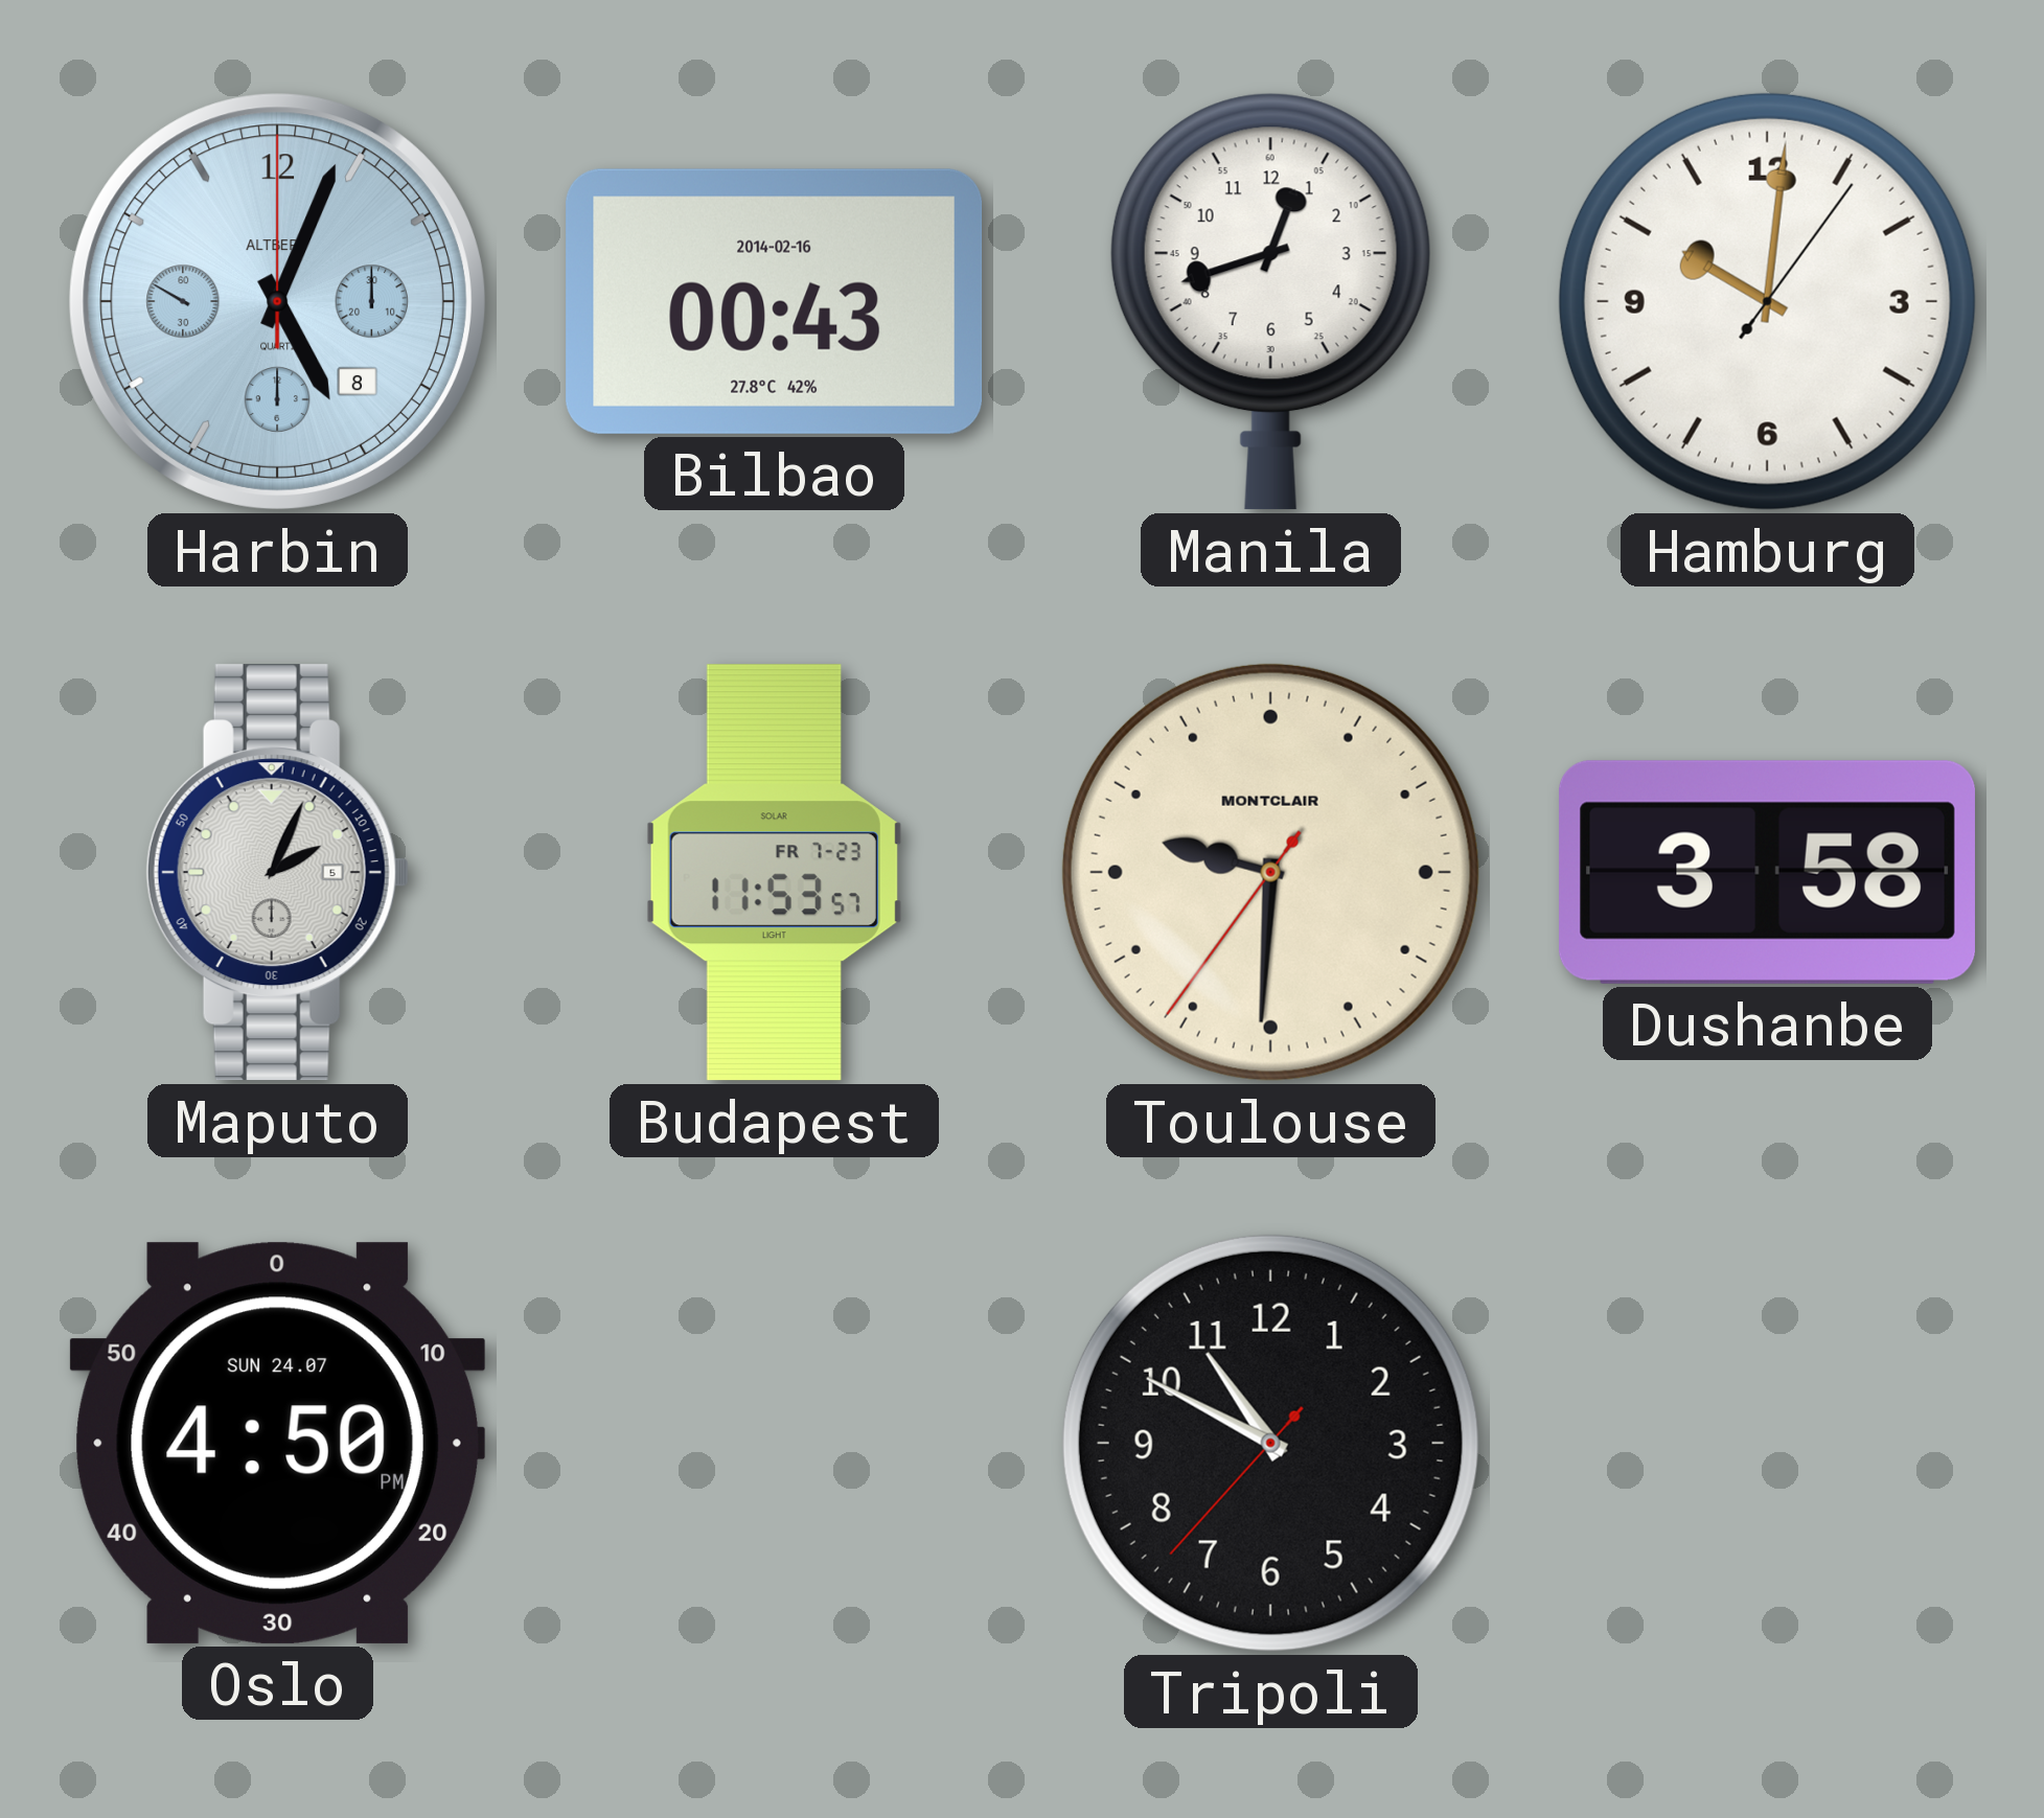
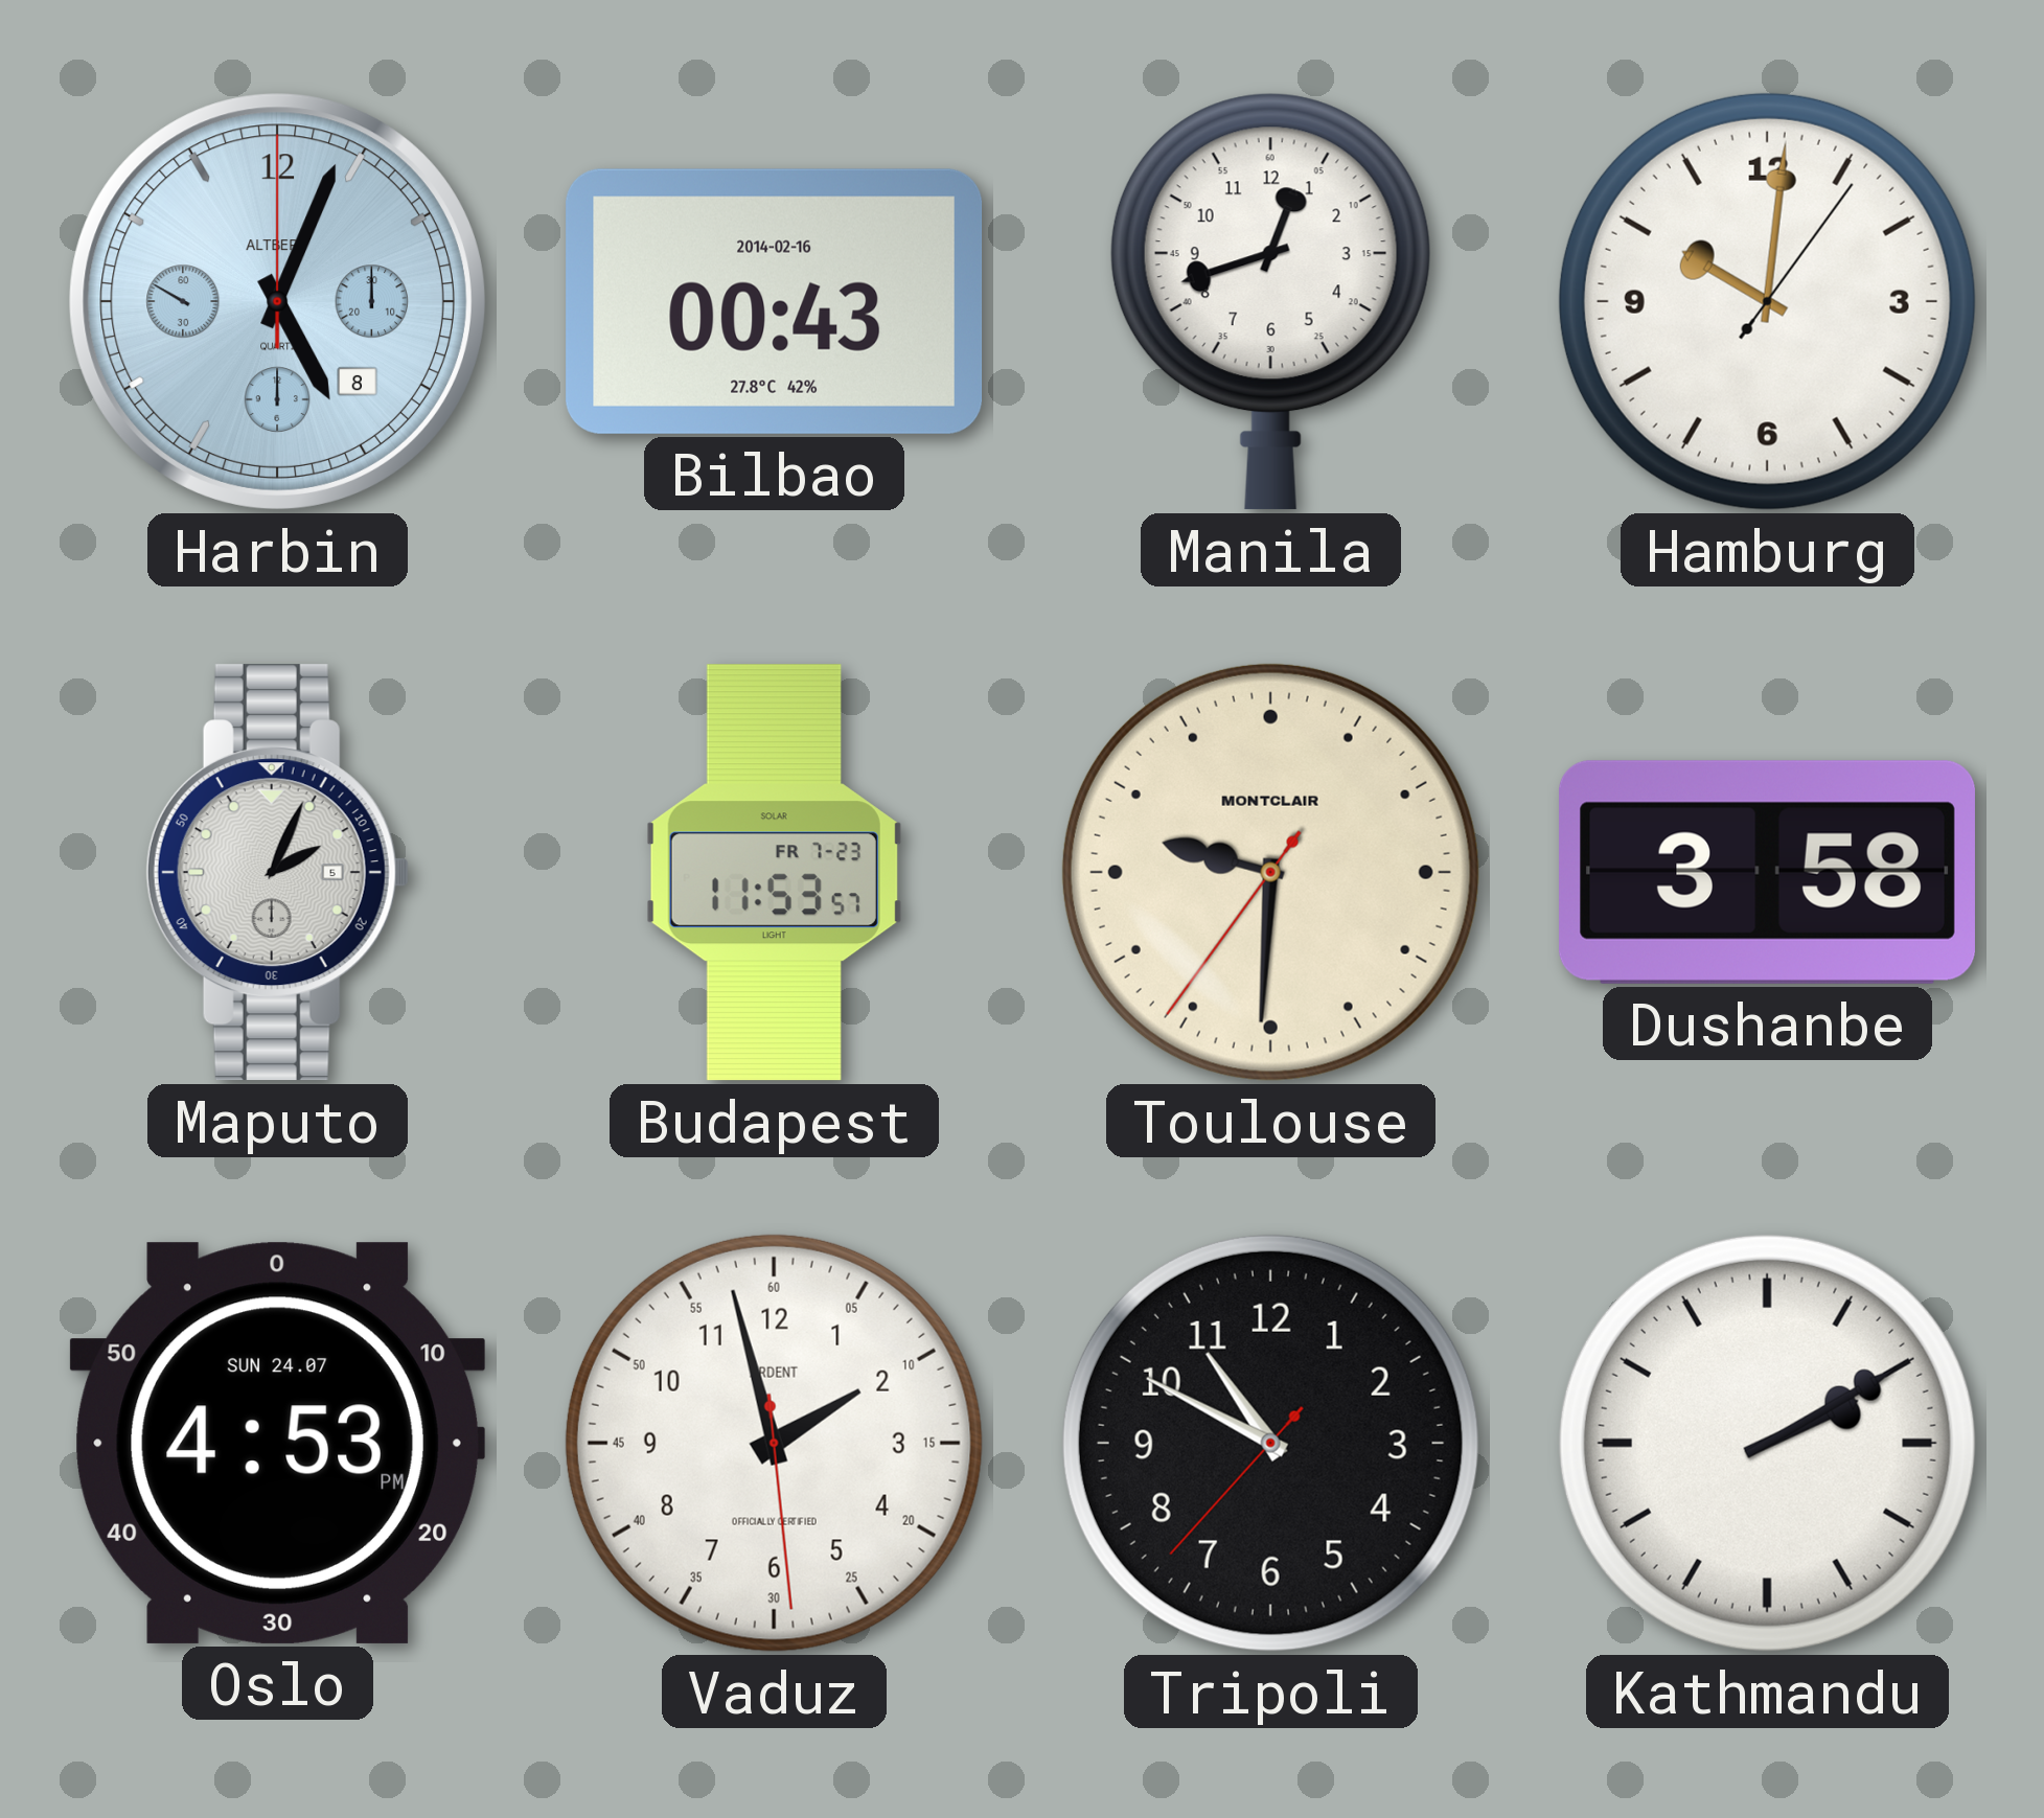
Oslo: 4:50 -> 4:53
Vaduz: none -> 1:57
Kathmandu: none -> 2:10
